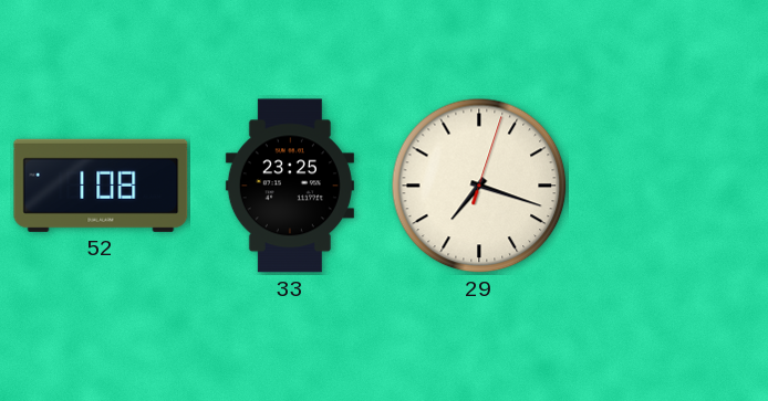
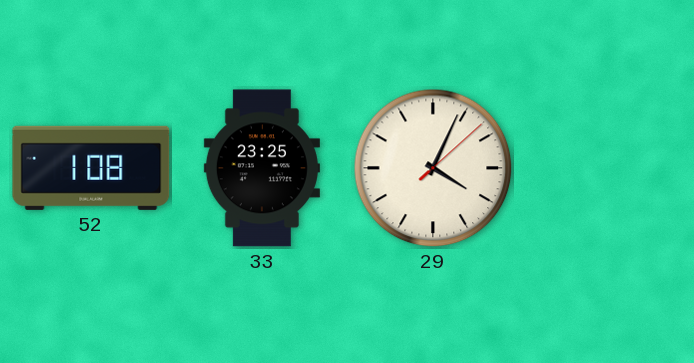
29: 7:18 -> 4:04
